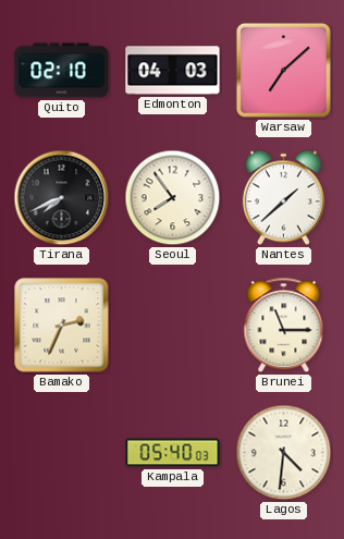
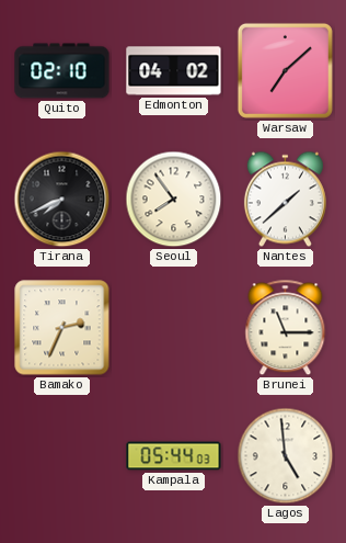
Edmonton: 04:03 -> 04:02
Kampala: 05:40 -> 05:44
Lagos: 4:31 -> 4:59
